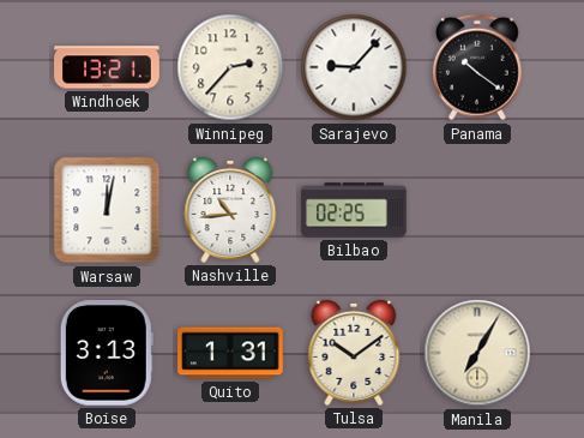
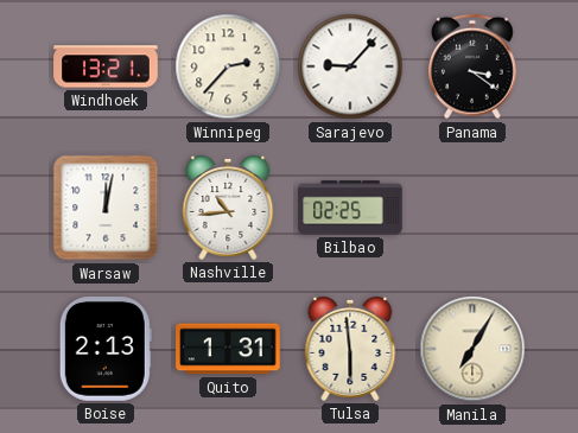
Panama: 10:21 -> 3:21
Boise: 3:13 -> 2:13
Tulsa: 10:09 -> 5:59
